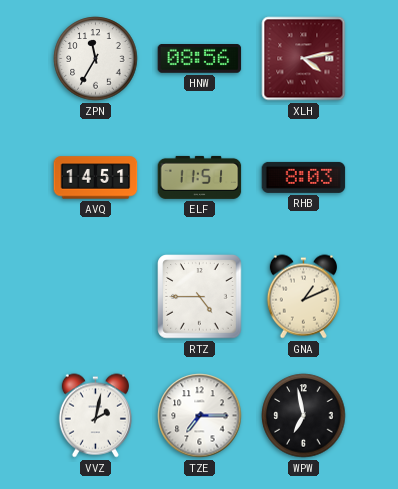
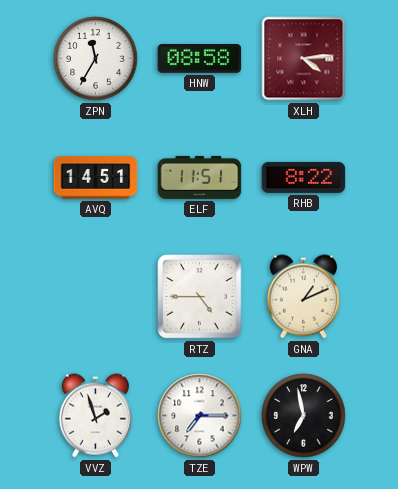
HNW: 08:56 -> 08:58
XLH: 4:13 -> 4:14
RHB: 8:03 -> 8:22
VVZ: 2:02 -> 1:57
